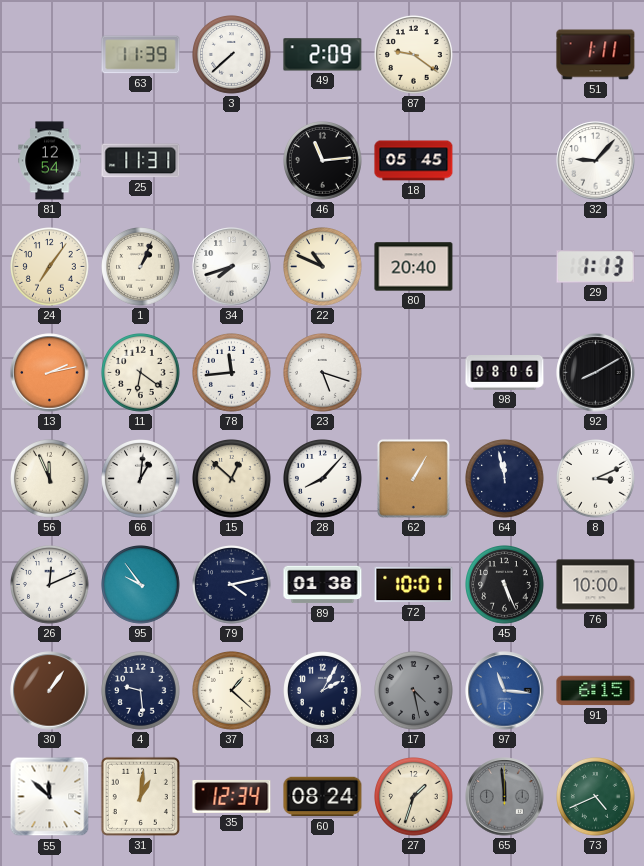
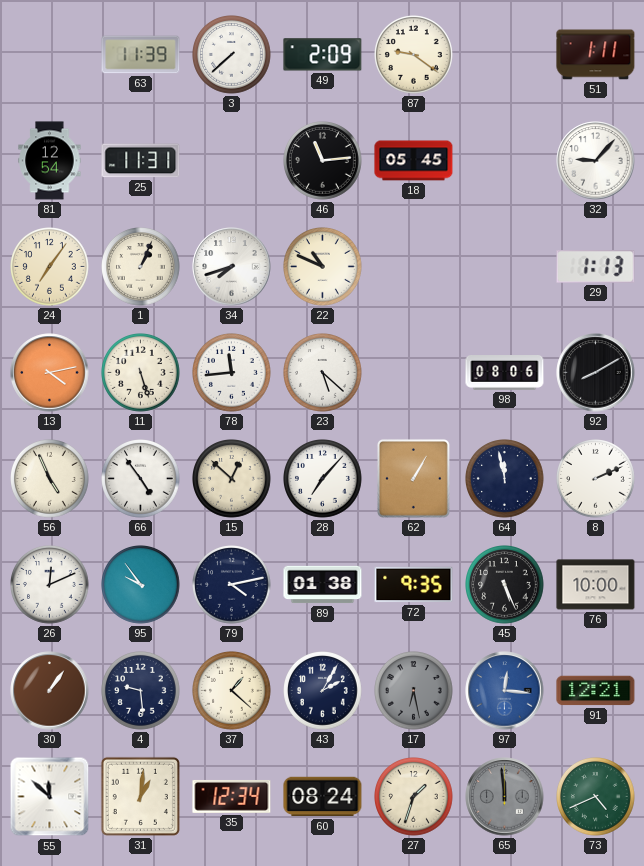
80: 20:40 -> none
13: 2:13 -> 4:13
11: 6:21 -> 5:27
23: 5:18 -> 5:22
56: 11:56 -> 4:56
66: 1:01 -> 4:54
28: 8:07 -> 7:07
8: 3:11 -> 2:11
72: 10:01 -> 9:35
17: 4:28 -> 6:28
97: 11:16 -> 12:16
91: 6:15 -> 12:21
